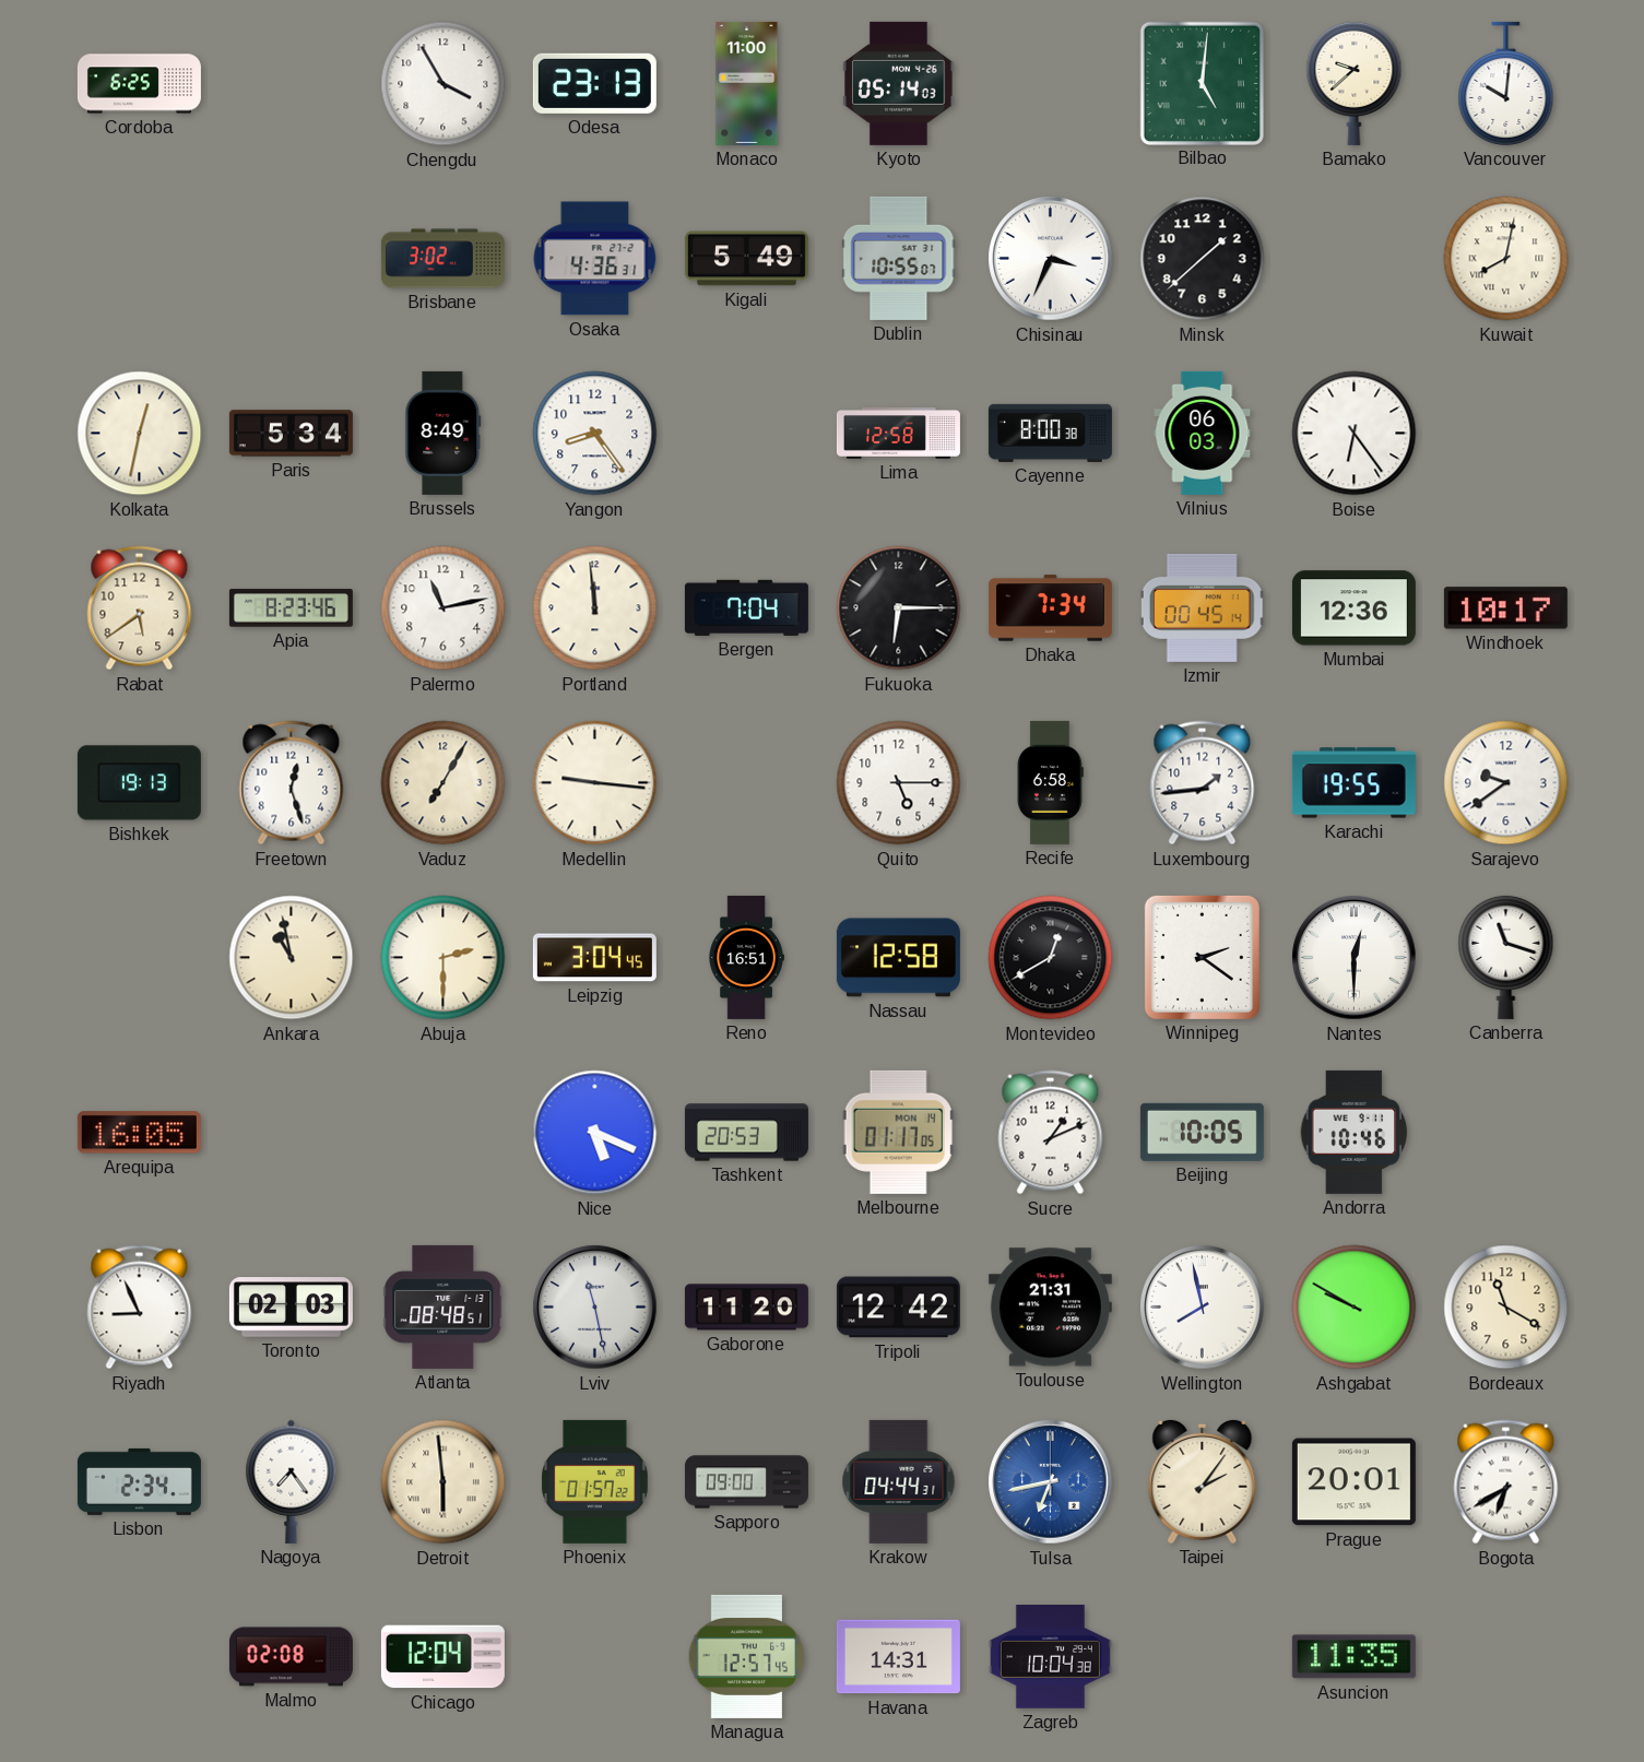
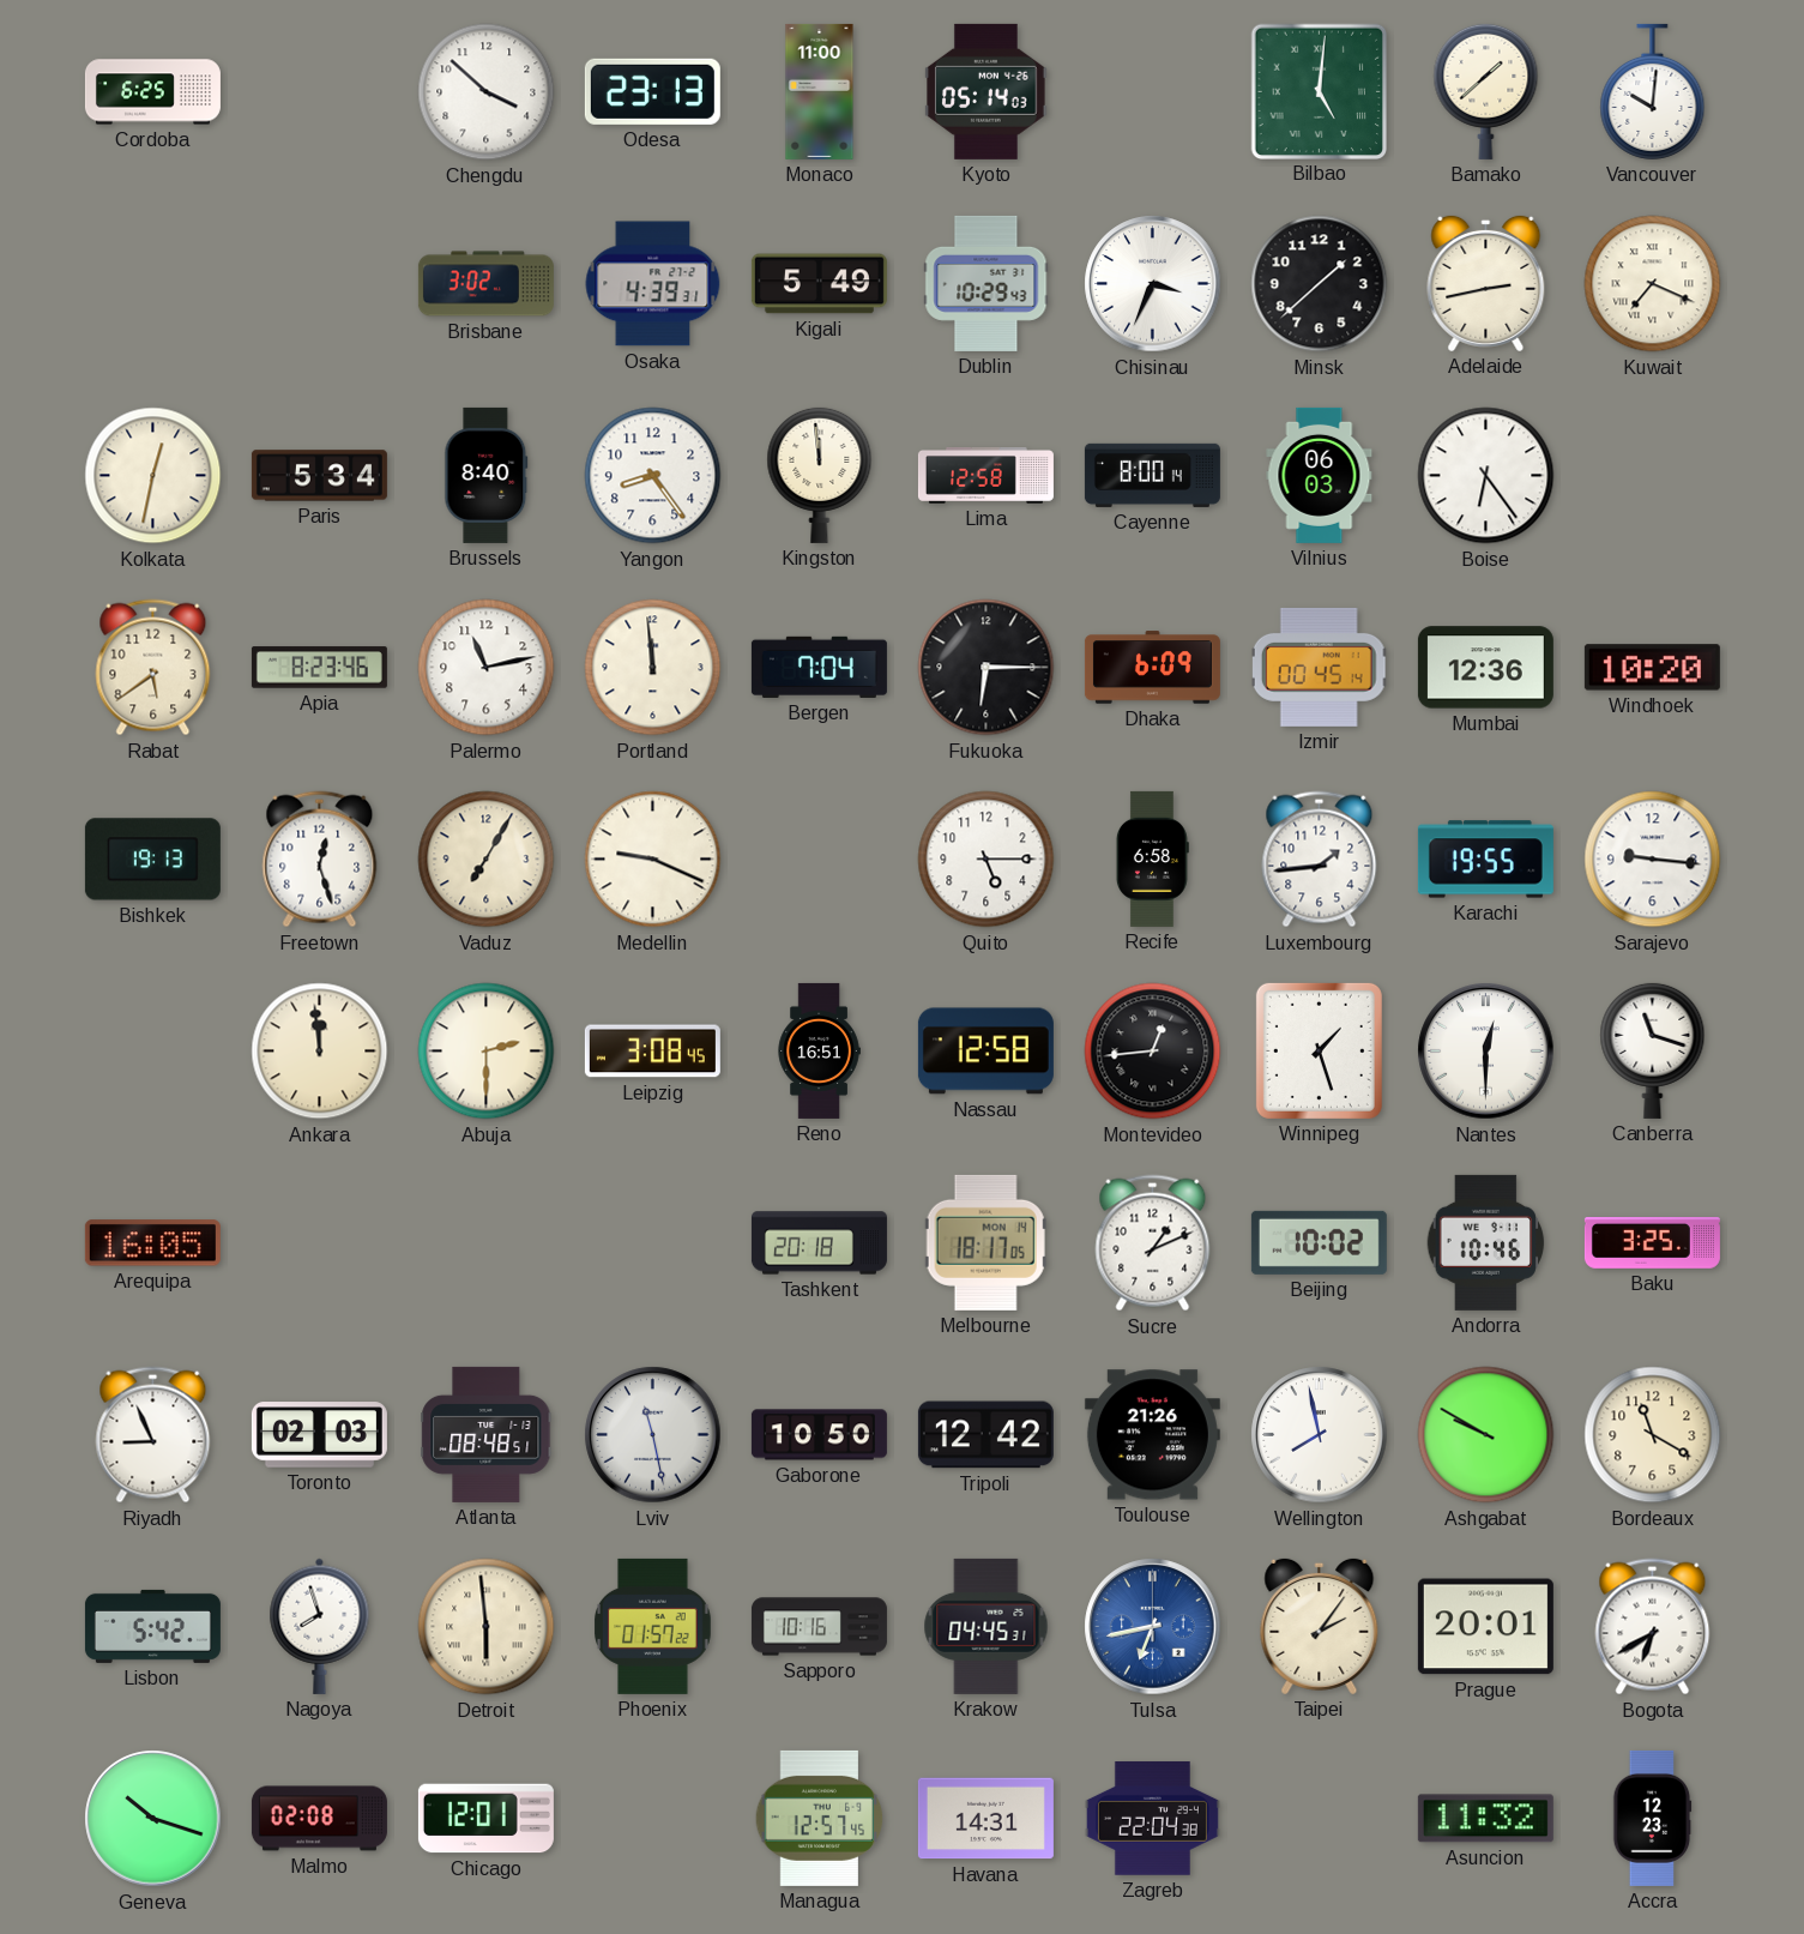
Chengdu: 3:55 -> 3:52
Bamako: 9:38 -> 1:38
Osaka: 4:36 -> 4:39
Dublin: 10:55 -> 10:29
Adelaide: none -> 2:43
Kuwait: 8:02 -> 7:19
Brussels: 8:49 -> 8:40
Kingston: none -> 11:59
Cayenne: 8:00:38 -> 8:00:14
Dhaka: 7:34 -> 6:09
Windhoek: 10:17 -> 10:20
Medellin: 9:16 -> 9:19
Sarajevo: 9:39 -> 9:16
Ankara: 10:58 -> 11:59
Leipzig: 3:04 -> 3:08
Montevideo: 12:40 -> 12:44
Winnipeg: 2:21 -> 1:27
Nice: 5:19 -> none
Tashkent: 20:53 -> 20:18
Melbourne: 01:17 -> 18:17
Beijing: 10:05 -> 10:02
Baku: none -> 3:25
Gaborone: 11:20 -> 10:50
Toulouse: 21:31 -> 21:26
Lisbon: 2:34 -> 5:42
Nagoya: 7:24 -> 7:57
Sapporo: 09:00 -> 10:16
Krakow: 04:44 -> 04:45
Geneva: none -> 10:18
Chicago: 12:04 -> 12:01
Zagreb: 10:04 -> 22:04
Asuncion: 11:35 -> 11:32
Accra: none -> 12:23
